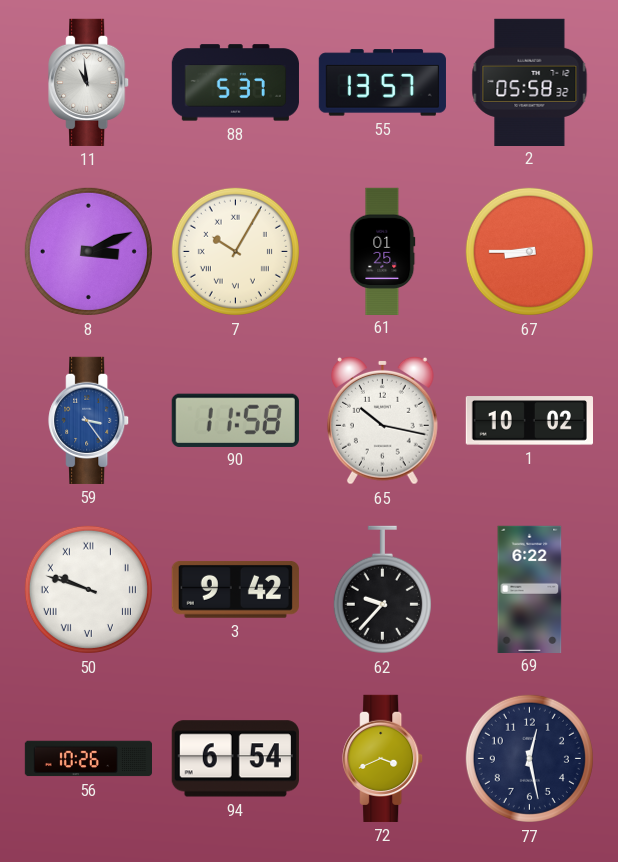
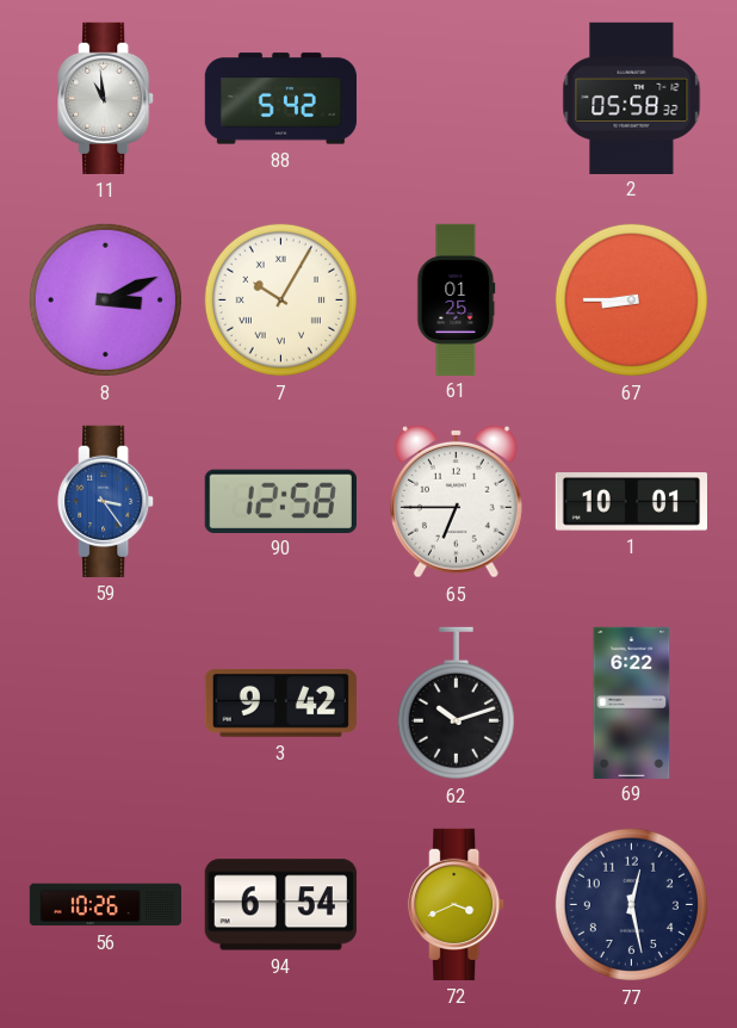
88: 5:37 -> 5:42
55: 13:57 -> none
90: 11:58 -> 12:58
65: 10:17 -> 6:45
1: 10:02 -> 10:01
50: 9:48 -> none
62: 9:37 -> 10:12
